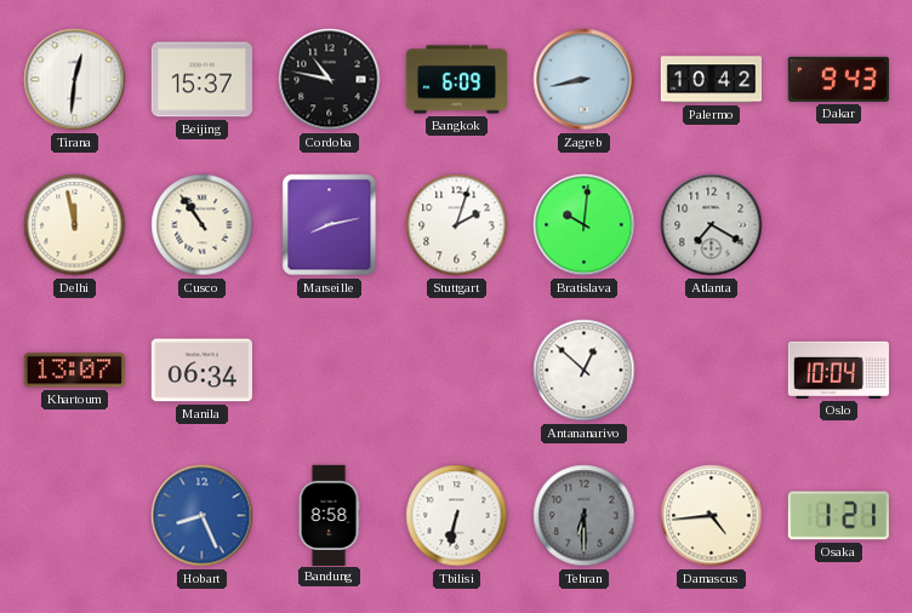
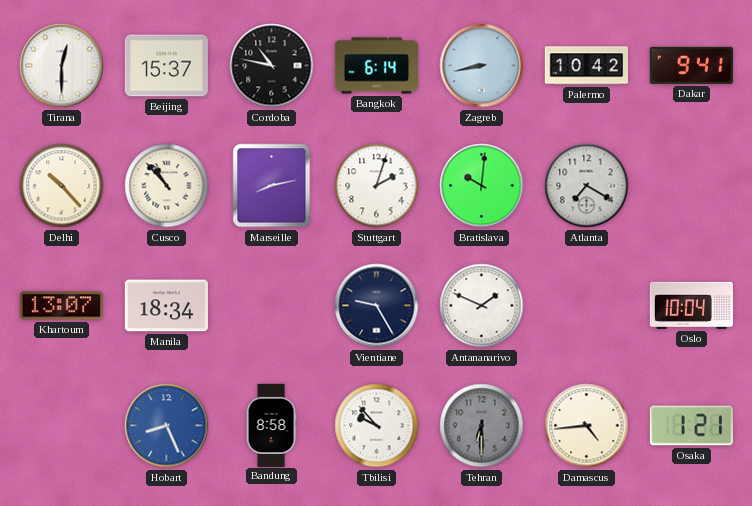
Tirana: 12:31 -> 12:30
Bangkok: 6:09 -> 6:14
Dakar: 9:43 -> 9:41
Delhi: 11:58 -> 10:23
Cusco: 10:54 -> 10:53
Manila: 06:34 -> 18:34
Vientiane: none -> 9:25
Antananarivo: 12:52 -> 1:49
Tbilisi: 6:32 -> 9:53
